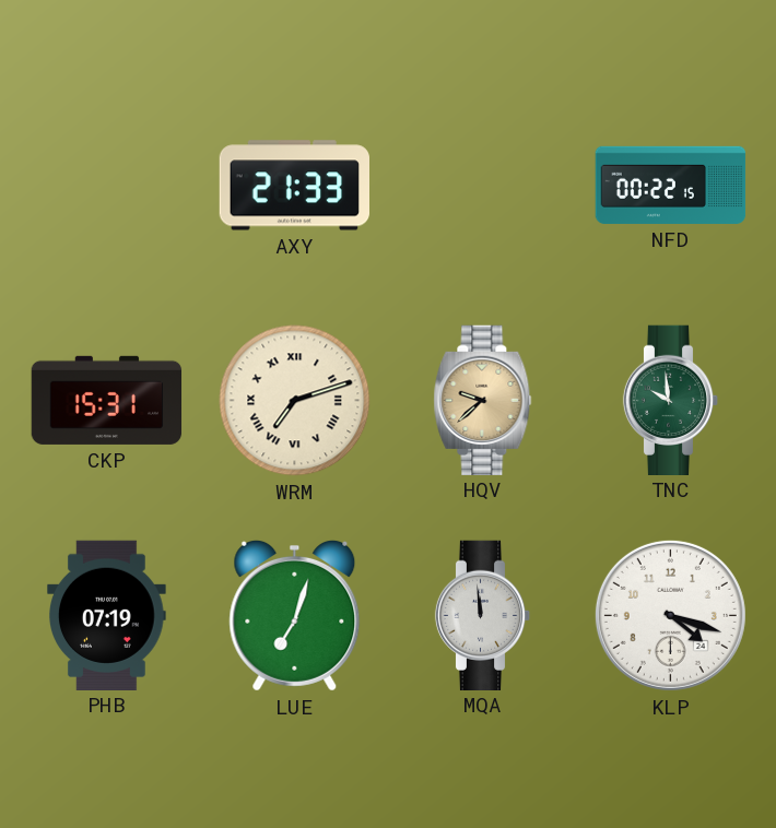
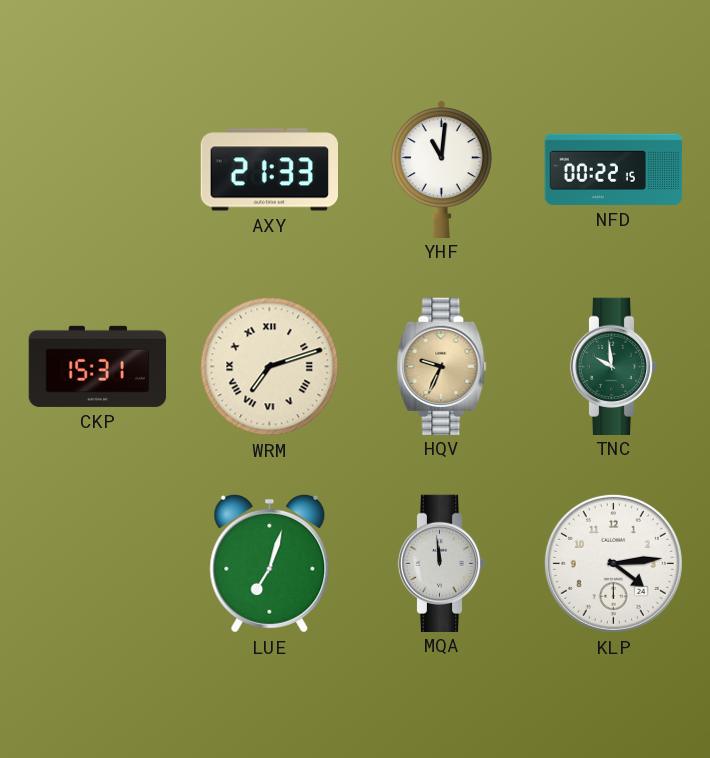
YHF: none -> 11:01
HQV: 9:38 -> 9:34
PHB: 07:19 -> none
KLP: 4:18 -> 4:14
